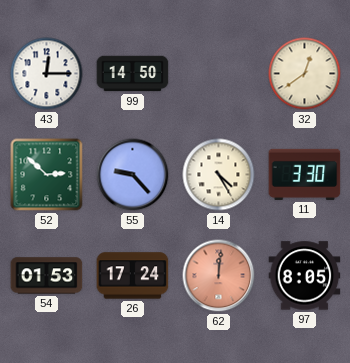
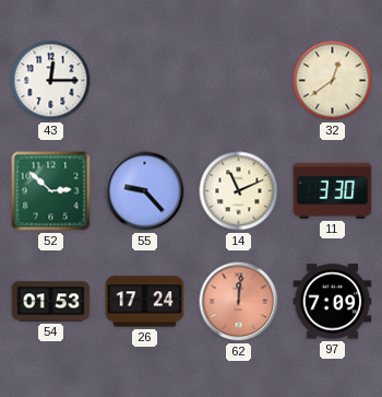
99: 14:50 -> none
14: 4:25 -> 11:11
97: 8:05 -> 7:09
